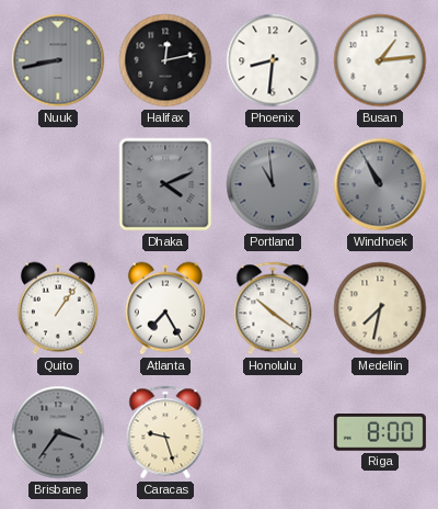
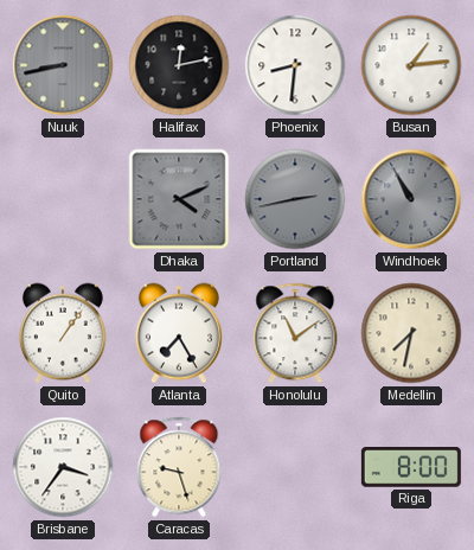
Portland: 10:59 -> 2:43
Honolulu: 10:21 -> 11:09
Brisbane dial: grey -> white
